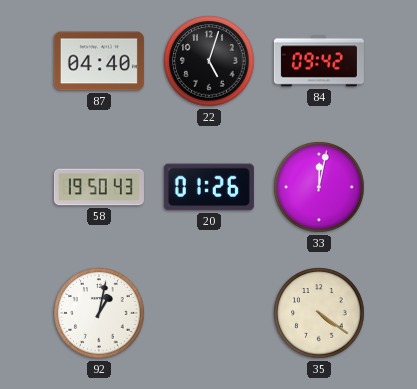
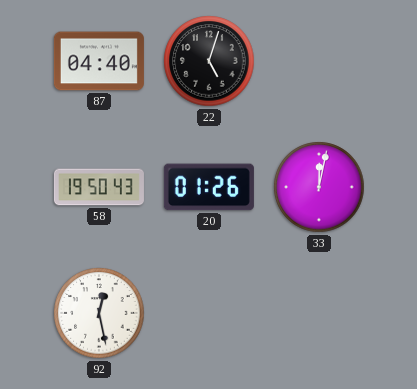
84: 09:42 -> none
92: 1:02 -> 12:28
35: 4:21 -> none
